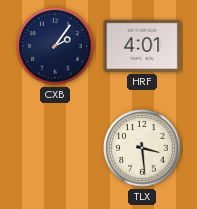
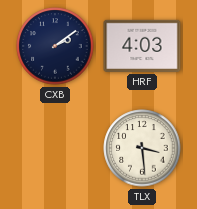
CXB: 2:06 -> 2:09
HRF: 4:01 -> 4:03
